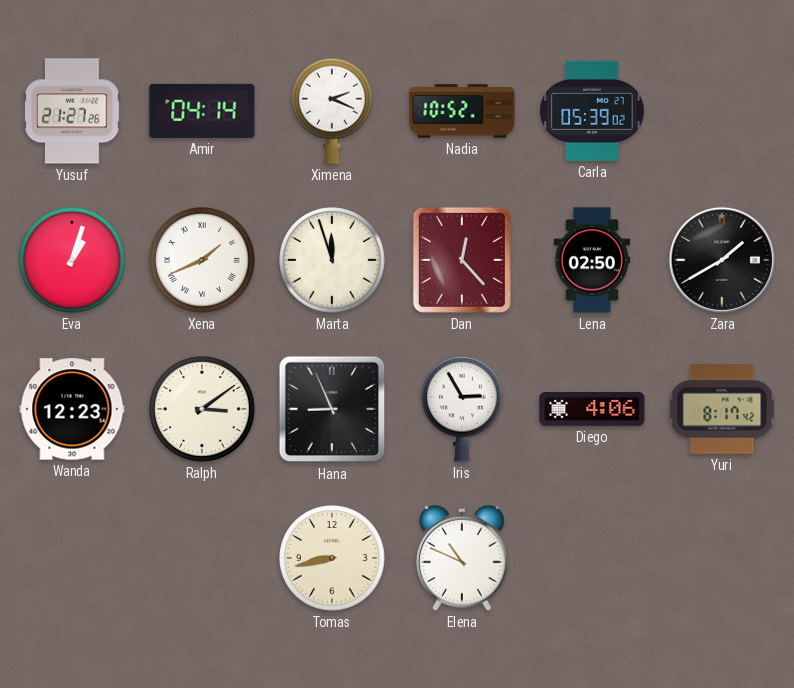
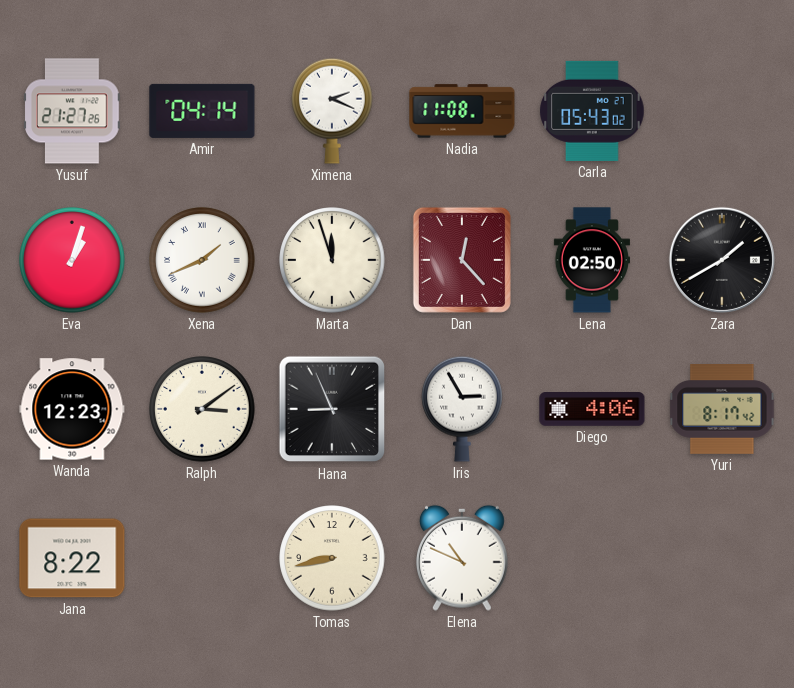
Nadia: 10:52 -> 11:08
Carla: 05:39 -> 05:43
Jana: none -> 8:22
